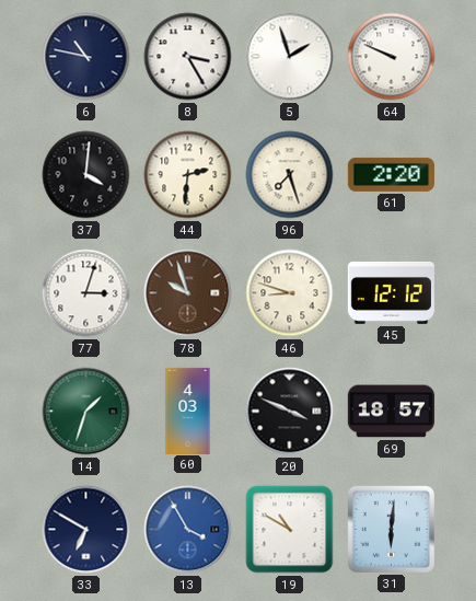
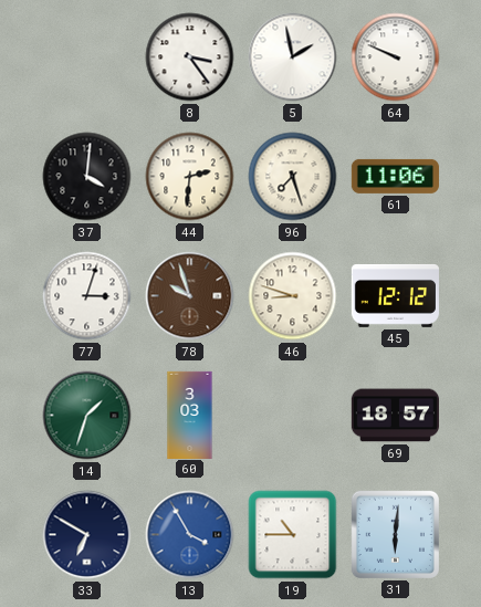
6: 10:47 -> none
8: 3:25 -> 3:24
5: 1:57 -> 1:58
61: 2:20 -> 11:06
60: 4:03 -> 3:03
20: 3:49 -> none
19: 10:50 -> 10:45
